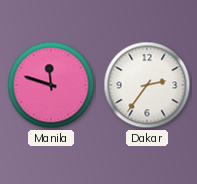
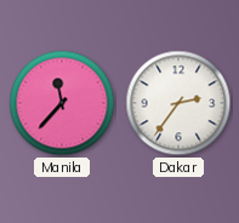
Manila: 11:48 -> 11:37
